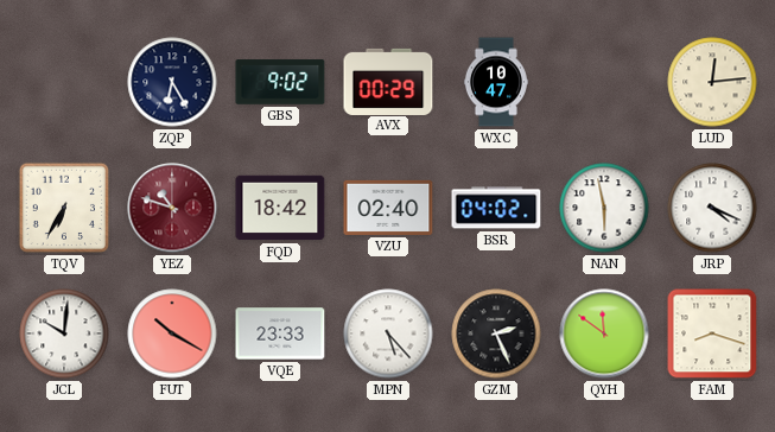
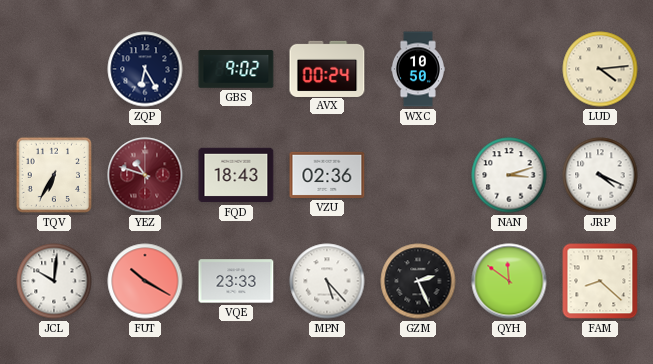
AVX: 00:29 -> 00:24
WXC: 10:47 -> 10:50
LUD: 12:14 -> 4:14
FQD: 18:42 -> 18:43
VZU: 02:40 -> 02:36
BSR: 04:02 -> none
NAN: 5:58 -> 3:12
FAM: 8:18 -> 8:22
